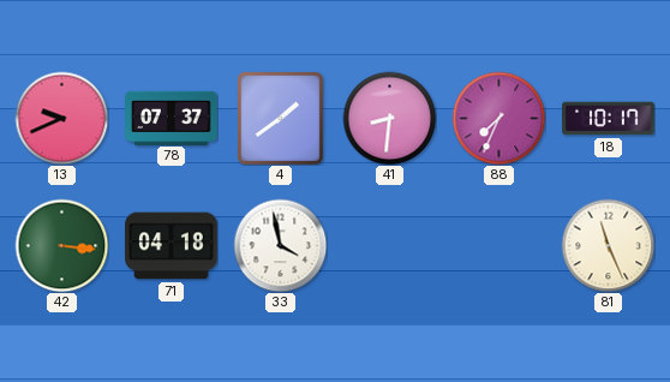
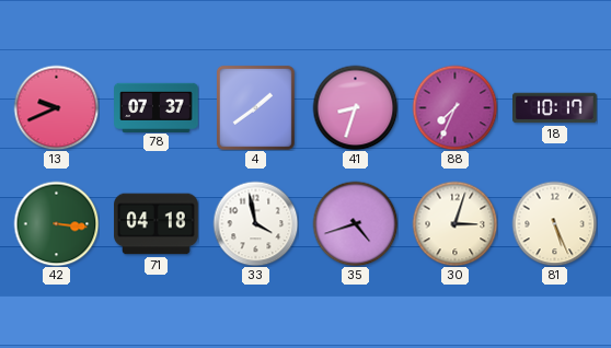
41: 8:31 -> 8:33
35: none -> 4:42
30: none -> 3:03
81: 11:26 -> 5:26
